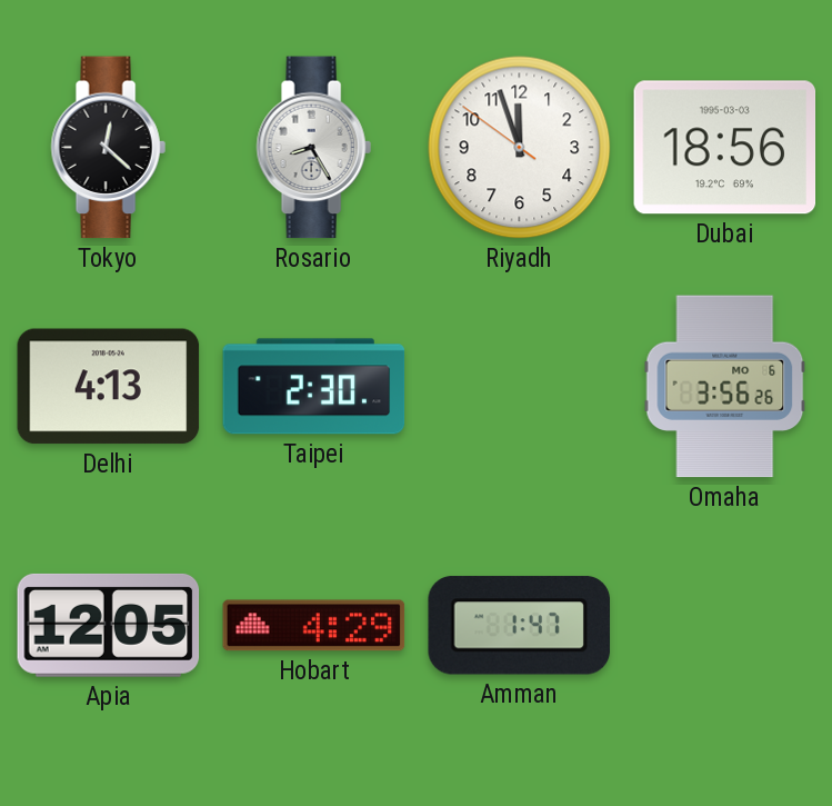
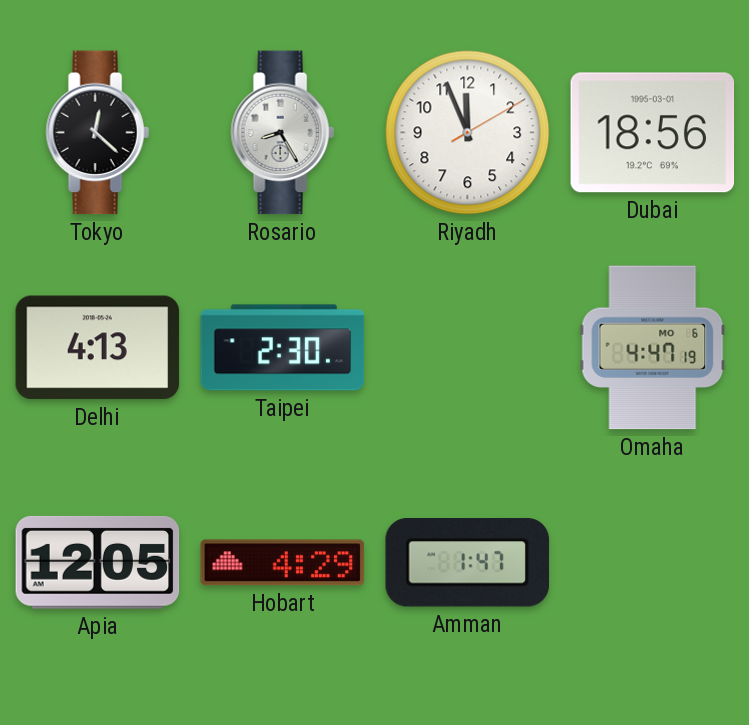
Riyadh: 11:56:51 -> 11:56:10
Dubai date: 1995-03-03 -> 1995-03-01
Omaha: 3:56 -> 4:47
